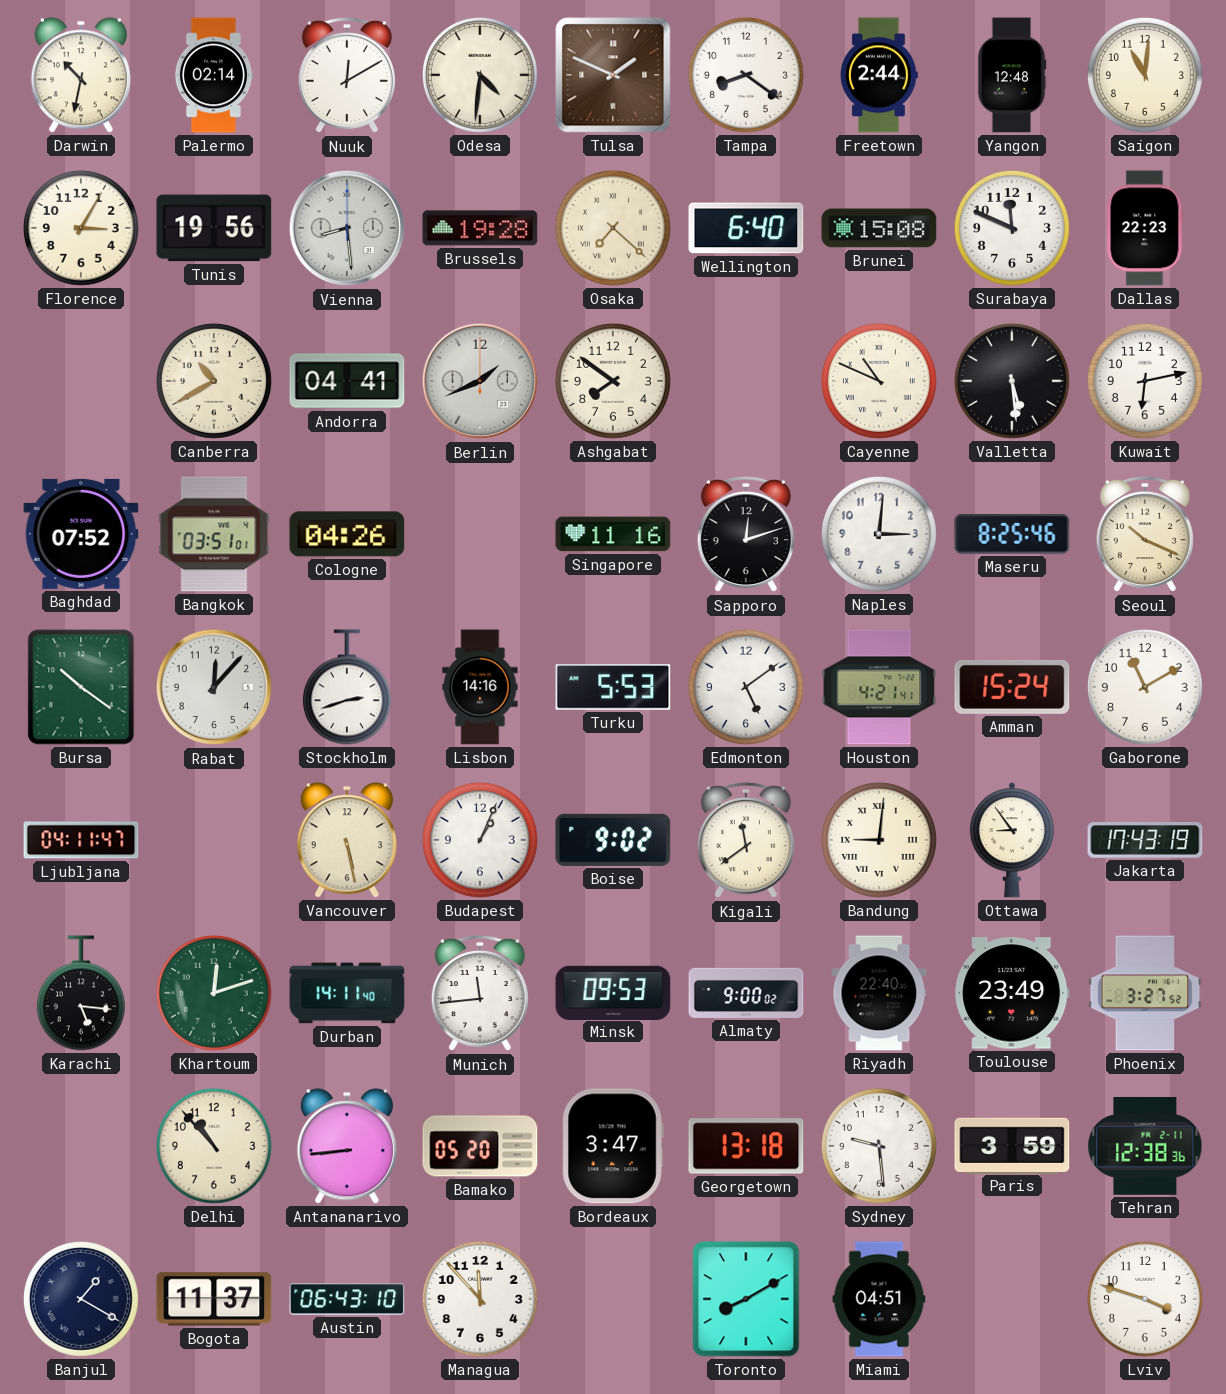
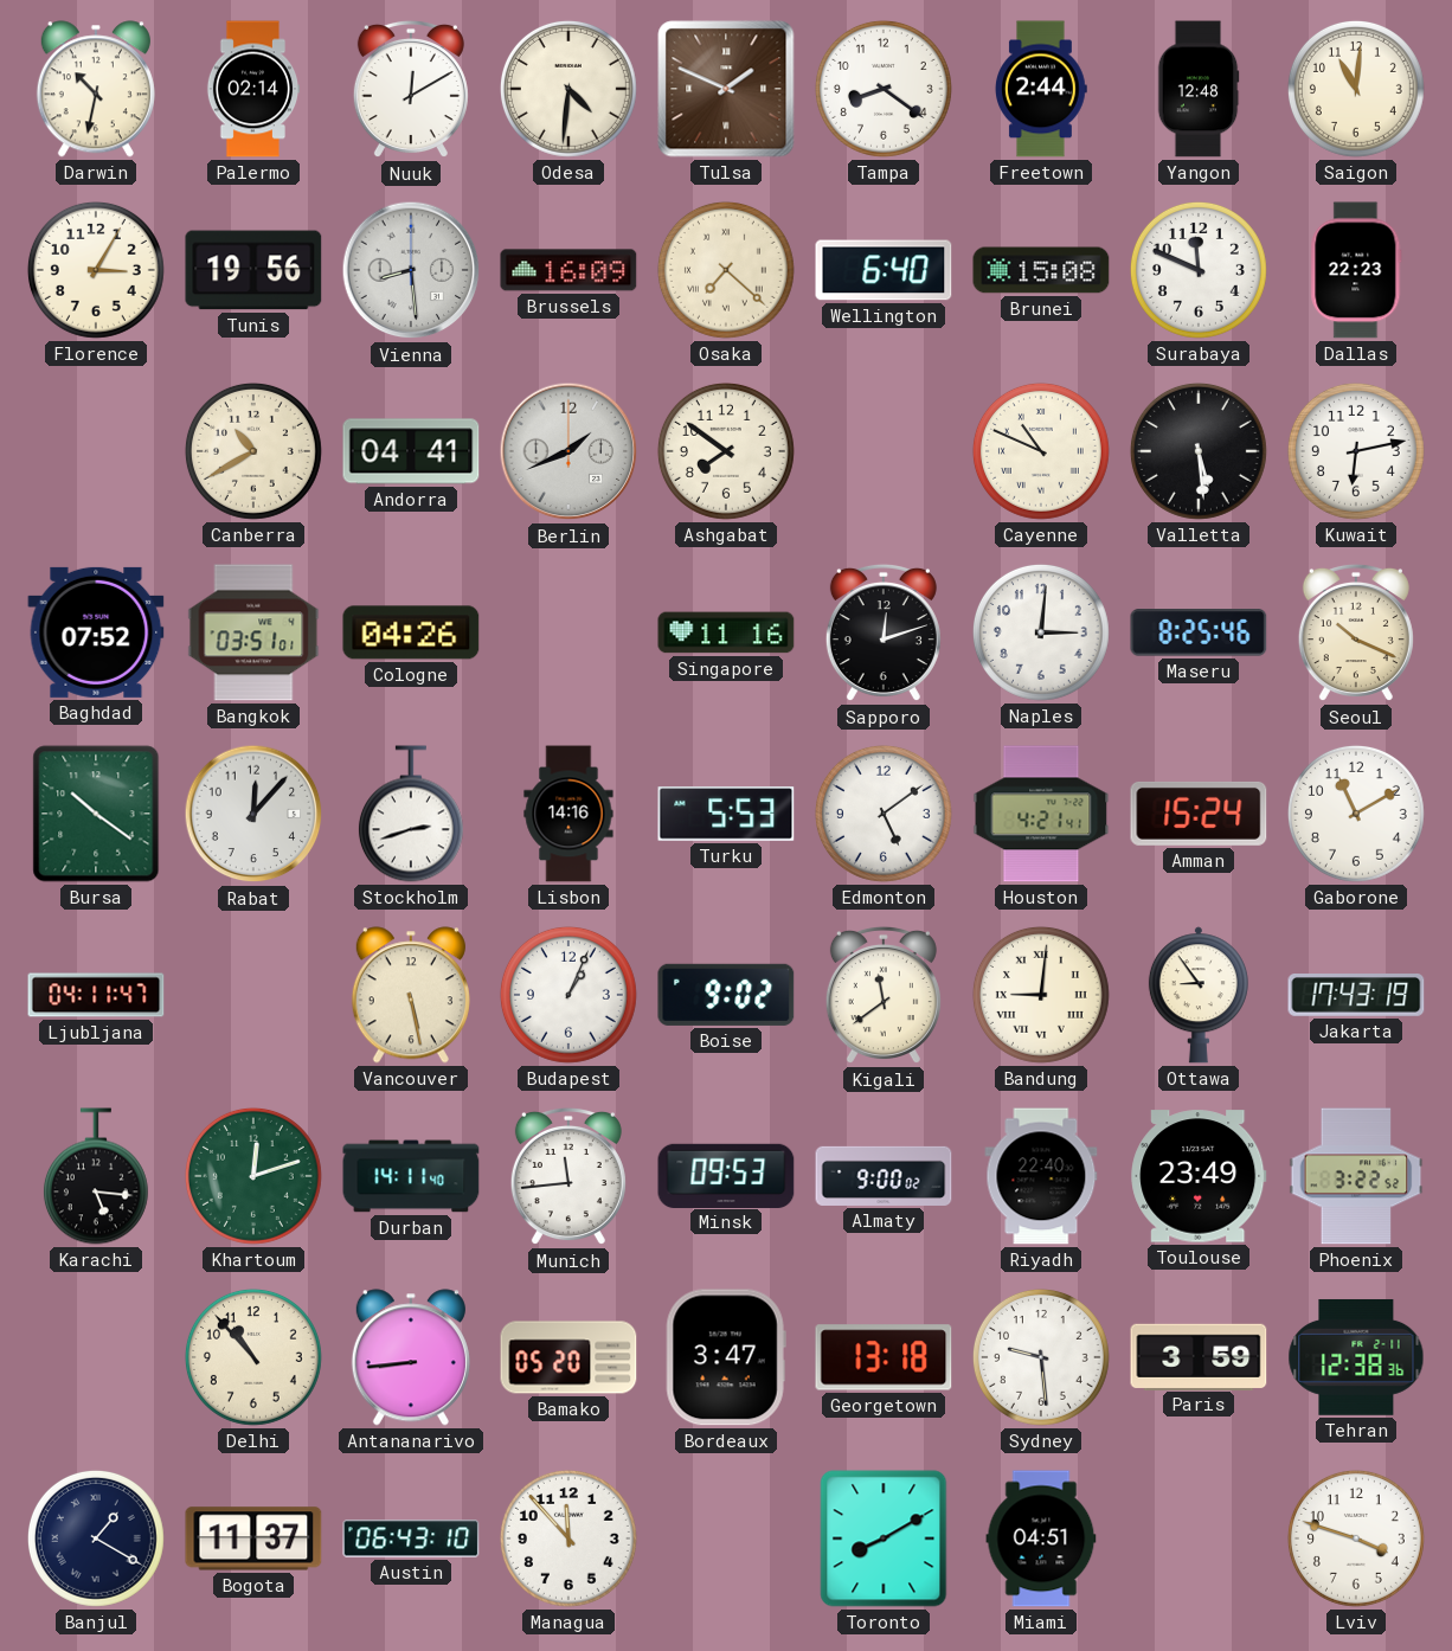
Brussels: 19:28 -> 16:09
Phoenix: 3:27 -> 3:22
